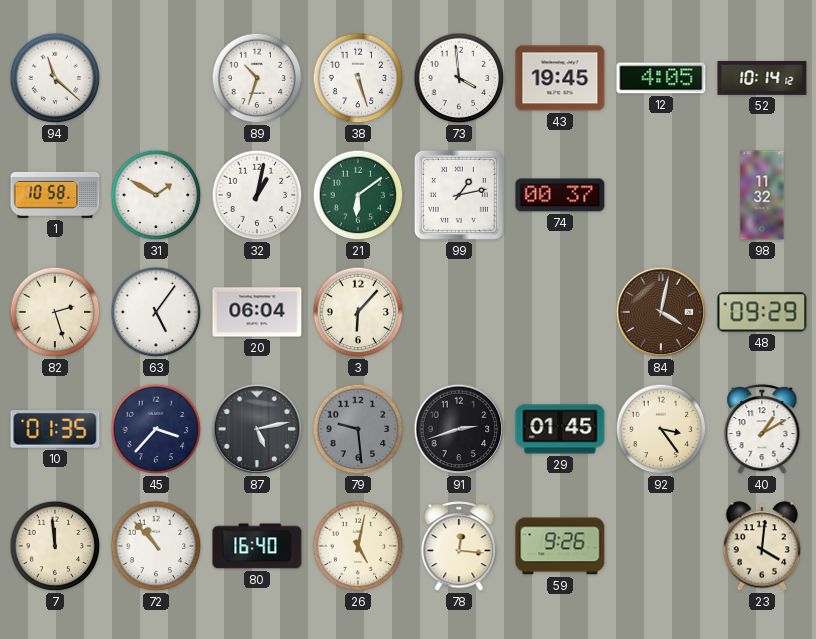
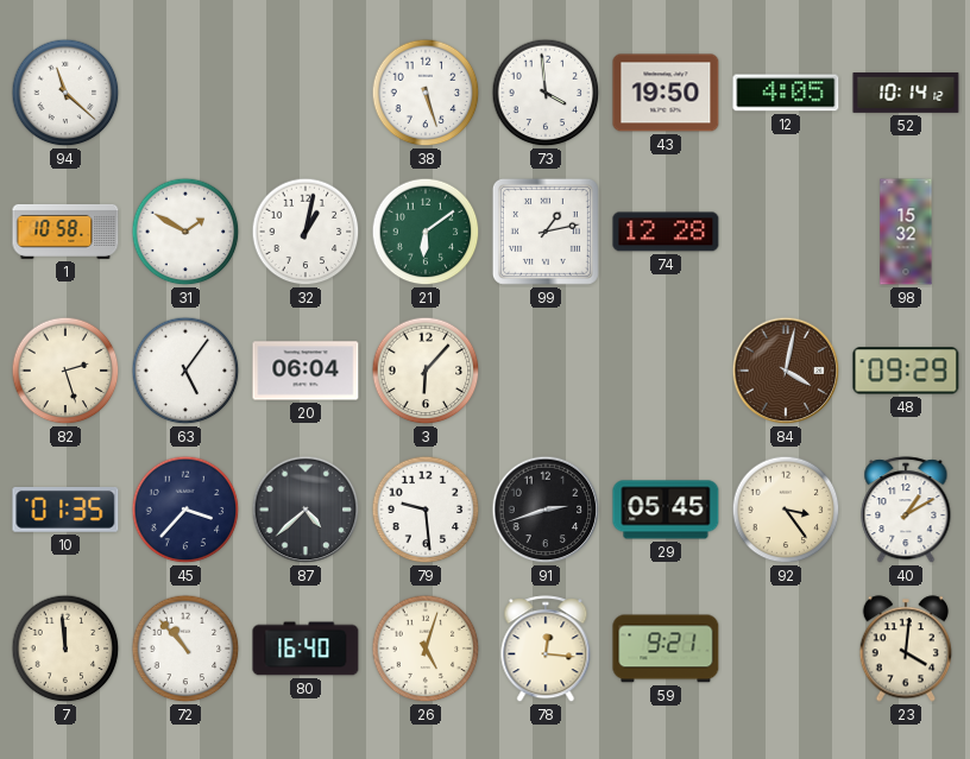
89: 10:33 -> none
43: 19:45 -> 19:50
74: 00:37 -> 12:28
98: 11:32 -> 15:32
87: 5:13 -> 4:38
79 dial: grey -> white
29: 01:45 -> 05:45
26: 5:02 -> 5:03
59: 9:26 -> 9:21
